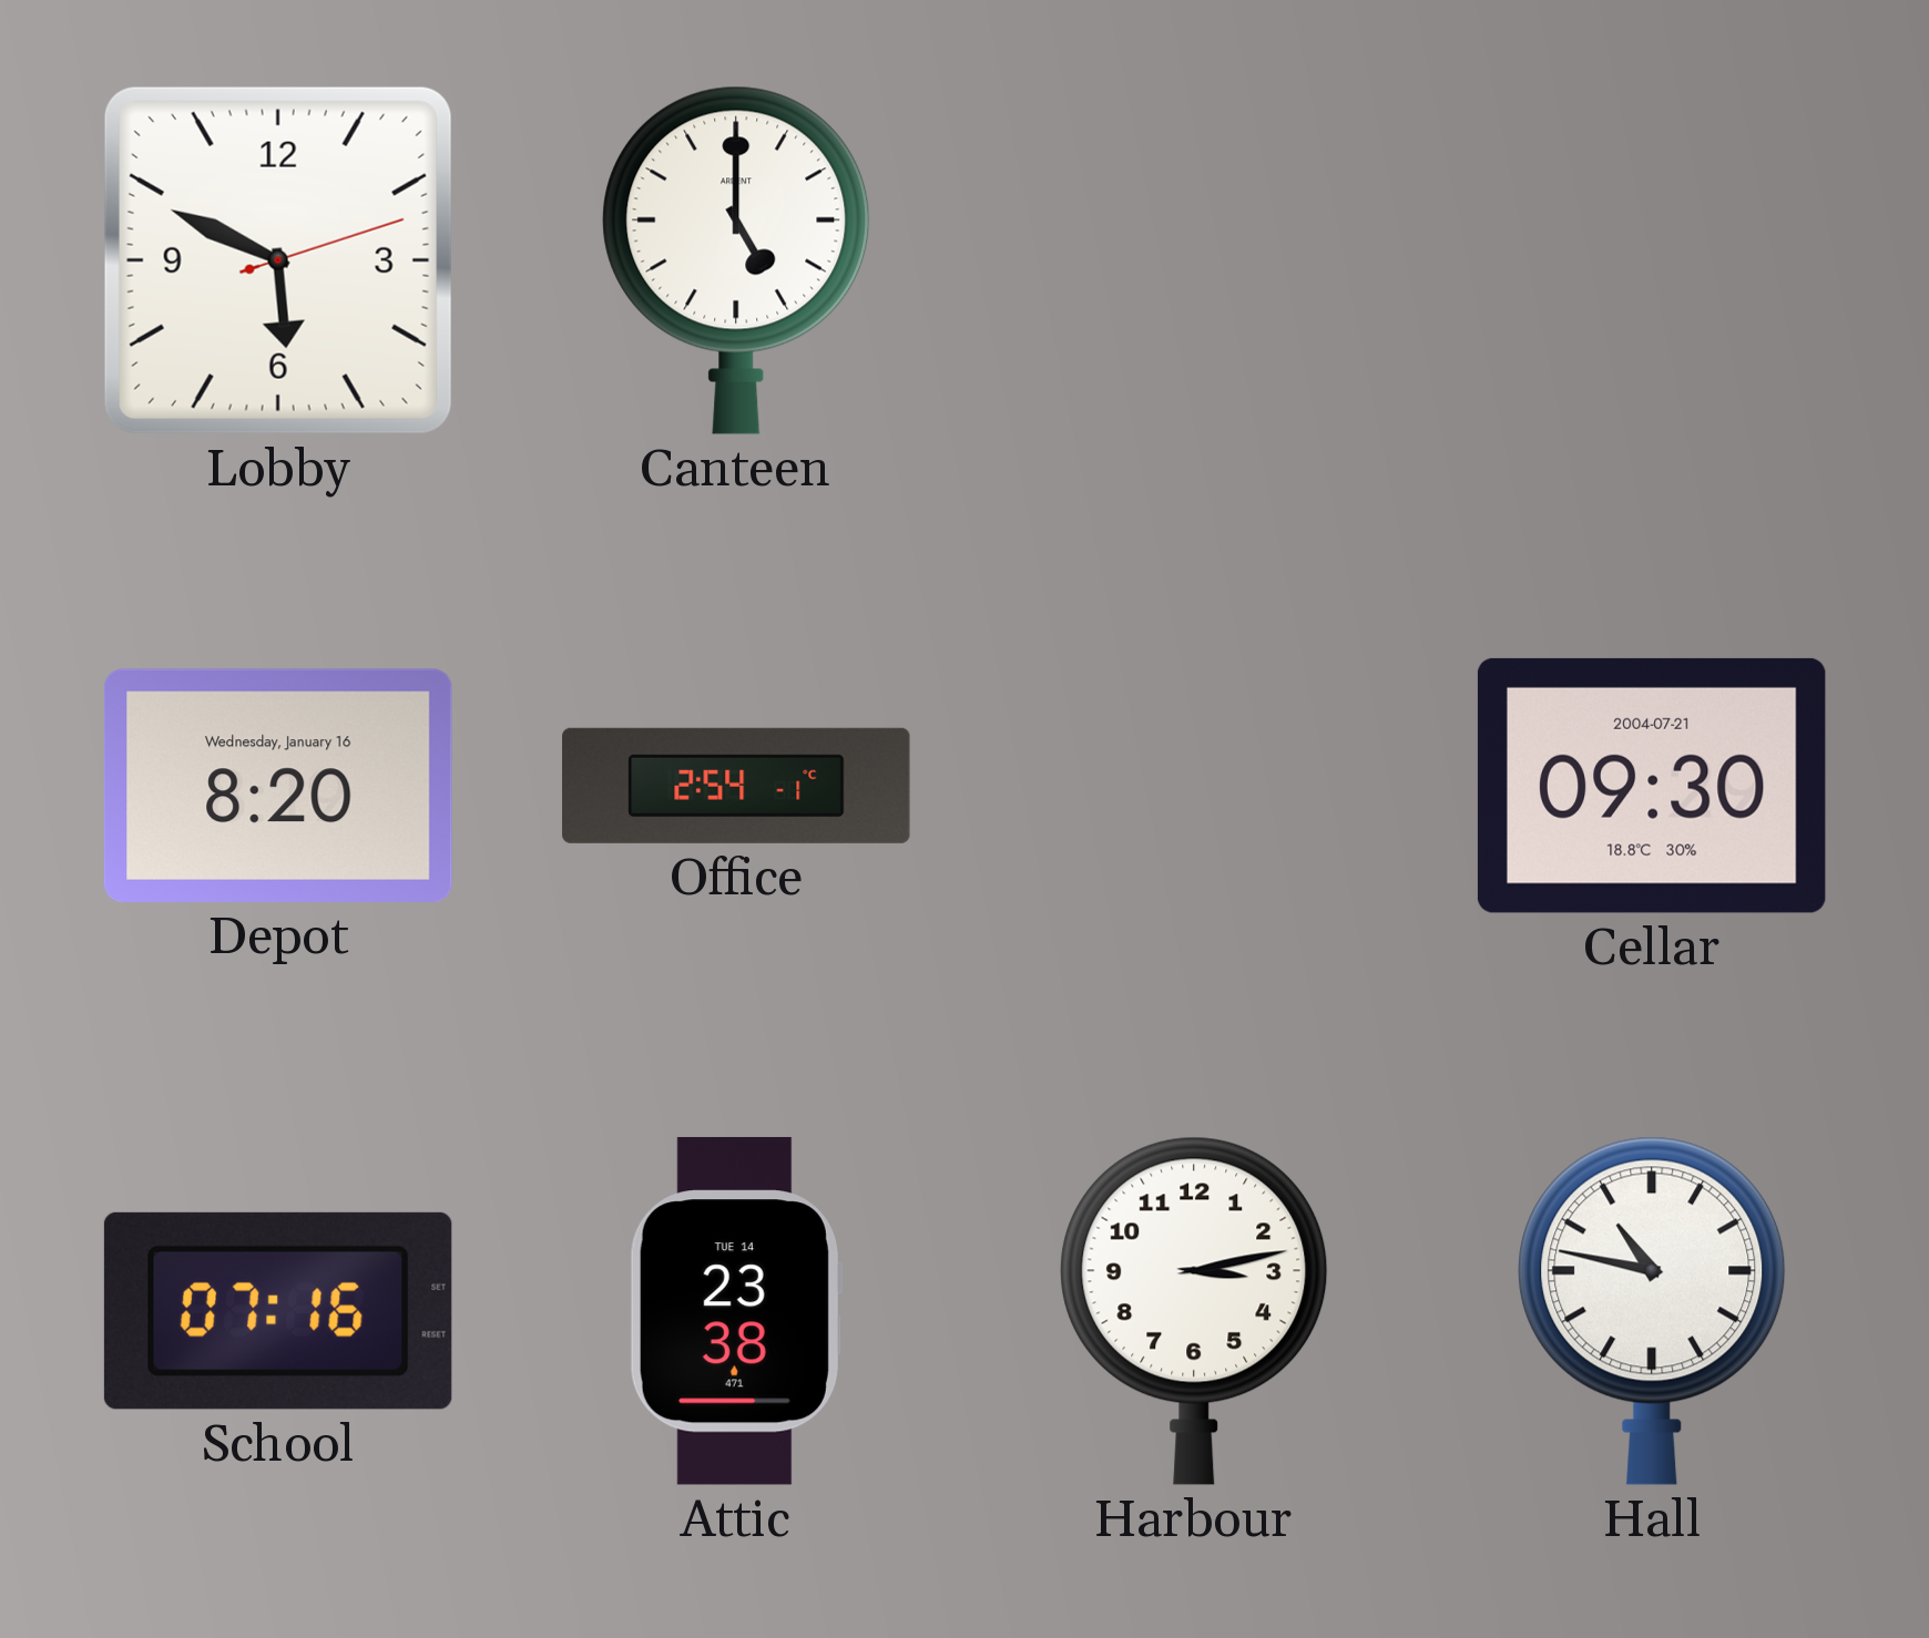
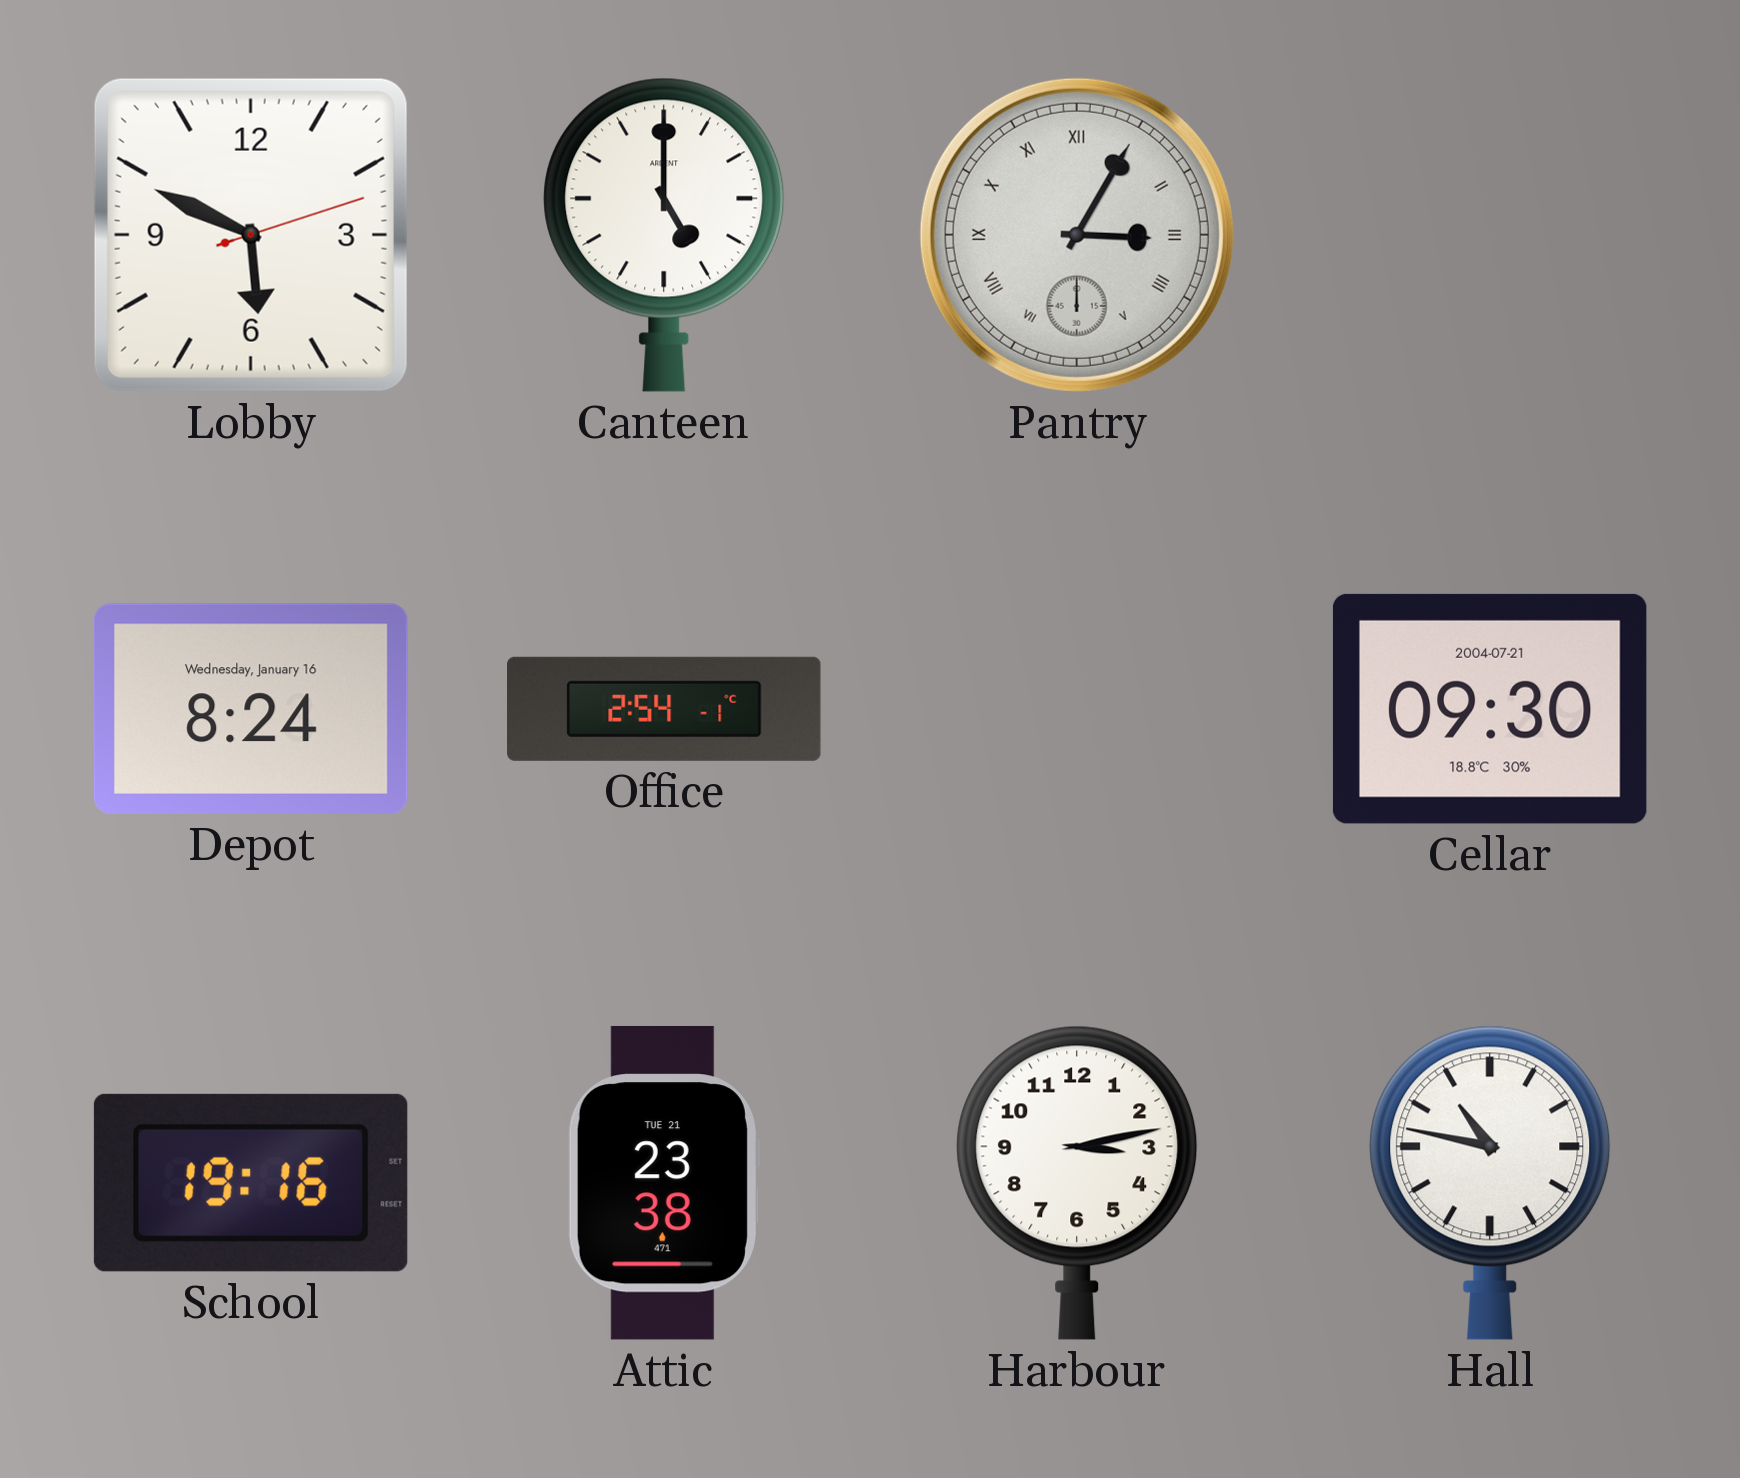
Pantry: none -> 3:05
Depot: 8:20 -> 8:24
School: 07:16 -> 19:16
Attic date: TUE 14 -> TUE 21
